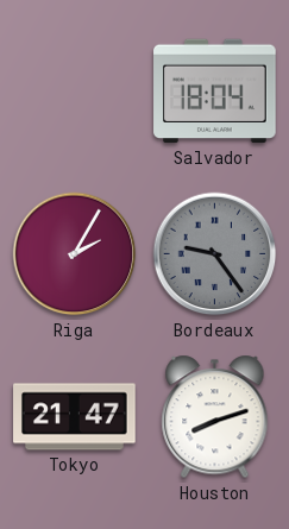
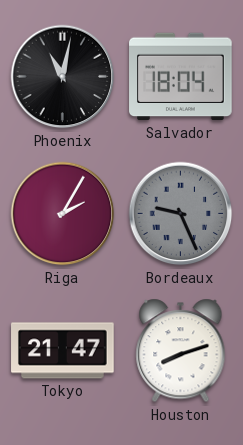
Phoenix: none -> 11:02
Bordeaux: 9:24 -> 9:26
